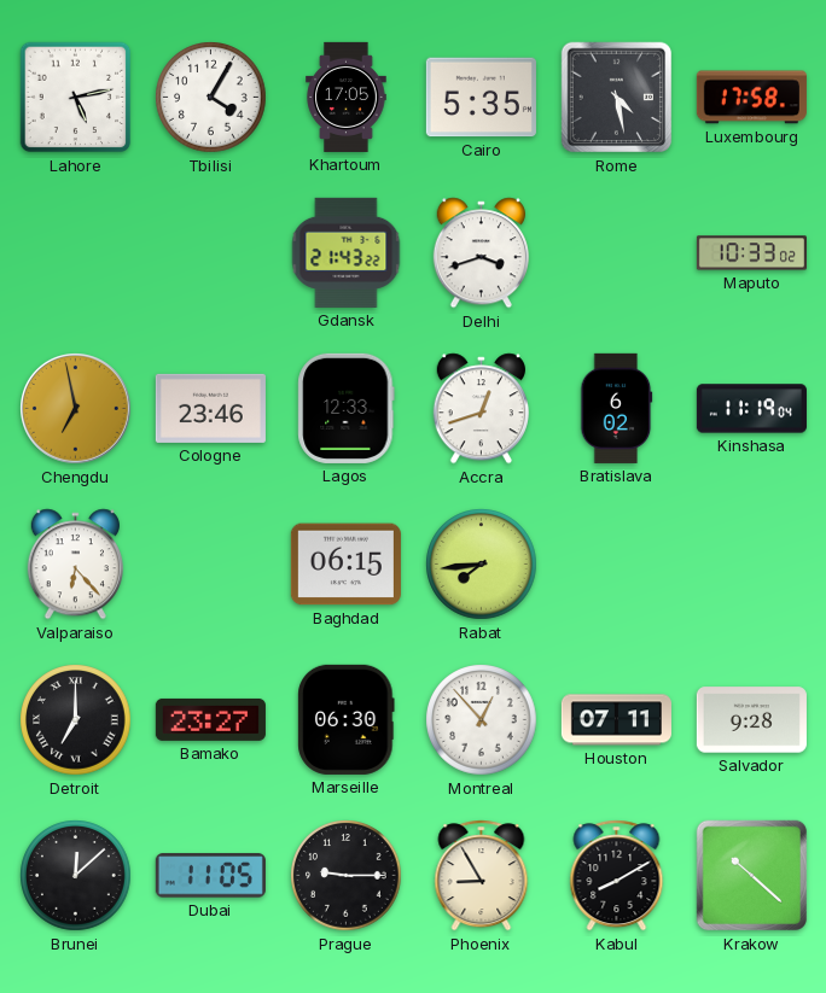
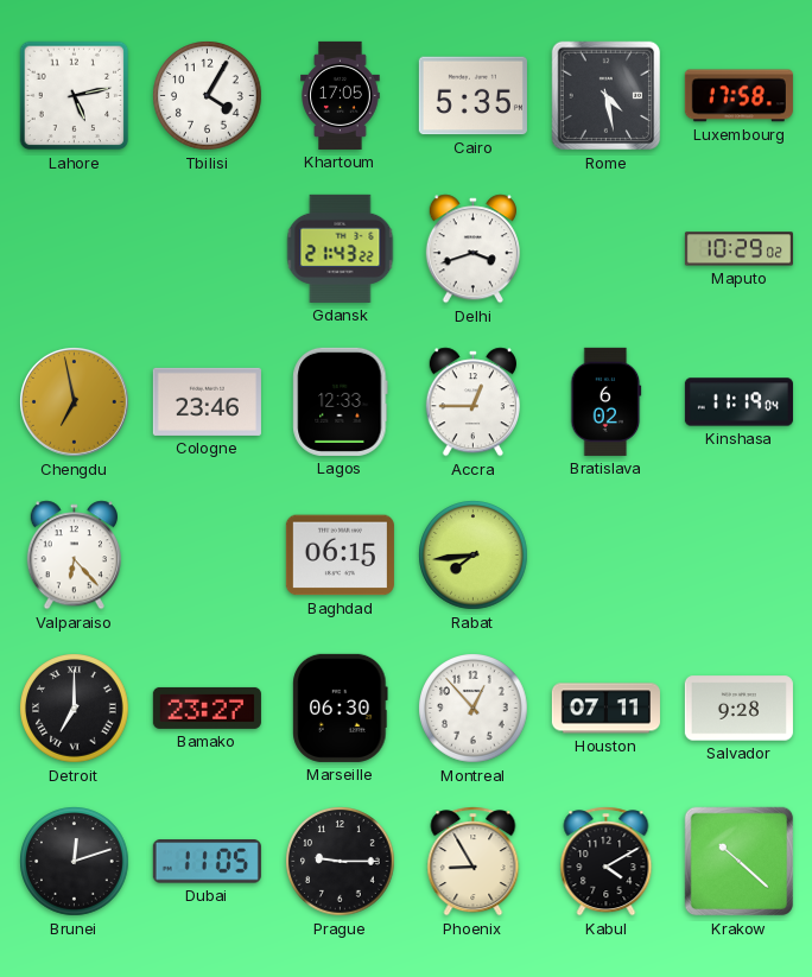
Maputo: 10:33 -> 10:29
Accra: 12:42 -> 12:45
Brunei: 12:08 -> 12:12
Kabul: 8:10 -> 4:10
